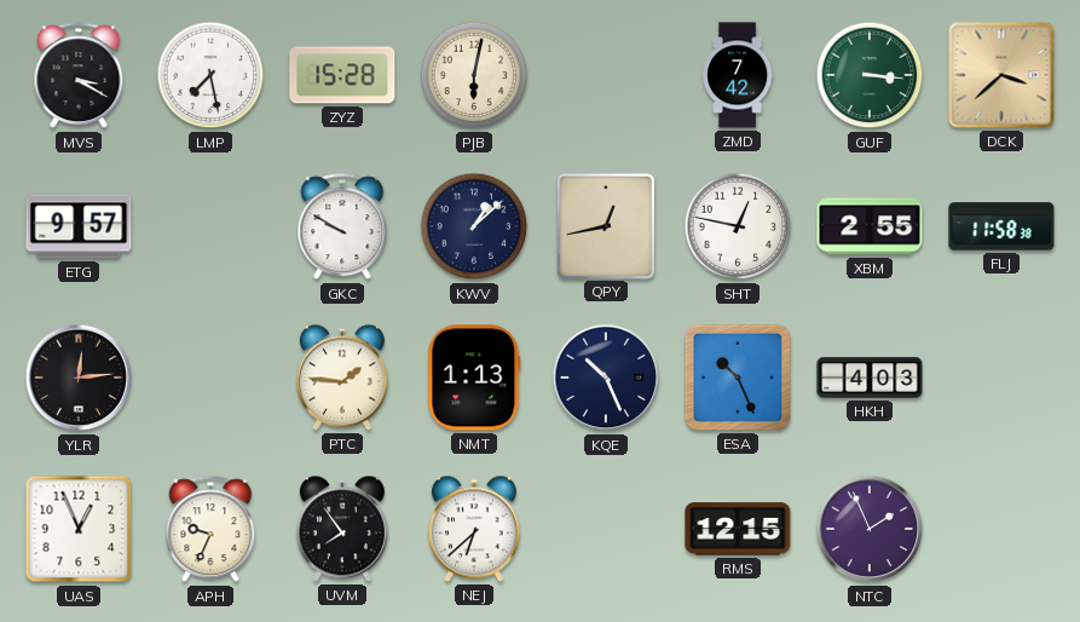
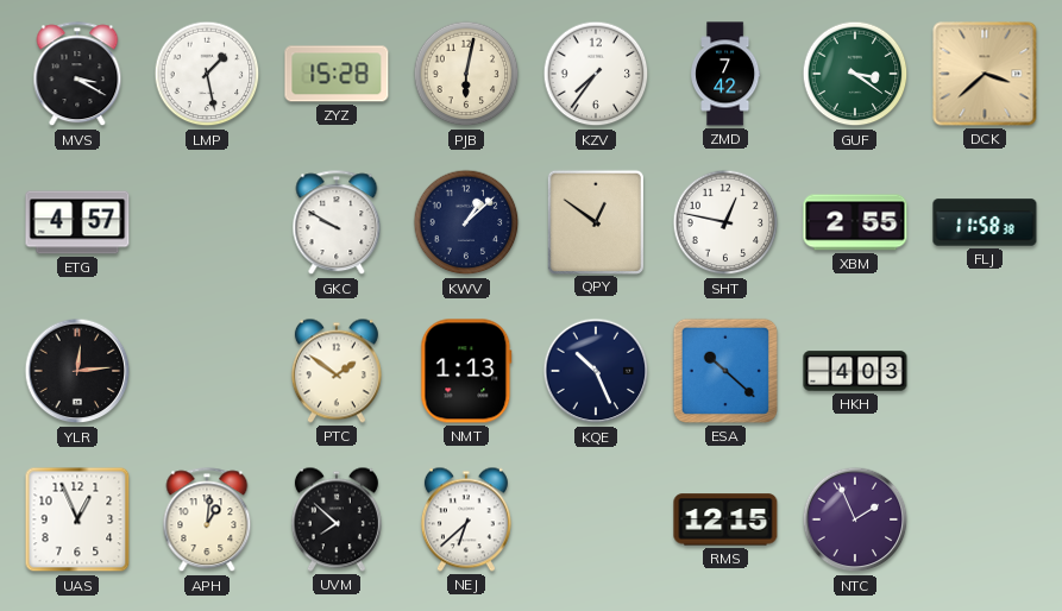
LMP: 7:28 -> 1:28
KZV: none -> 7:36
GUF: 3:16 -> 3:21
ETG: 9:57 -> 4:57
QPY: 12:43 -> 12:51
PTC: 1:46 -> 1:51
ESA: 10:26 -> 10:22
APH: 9:34 -> 1:01
UVM: 7:54 -> 7:52
